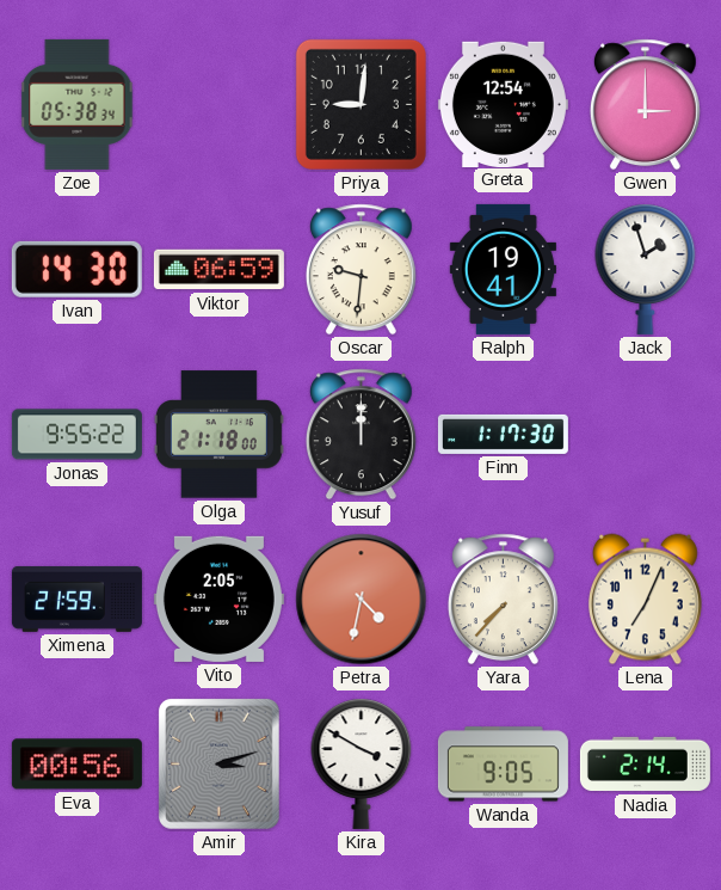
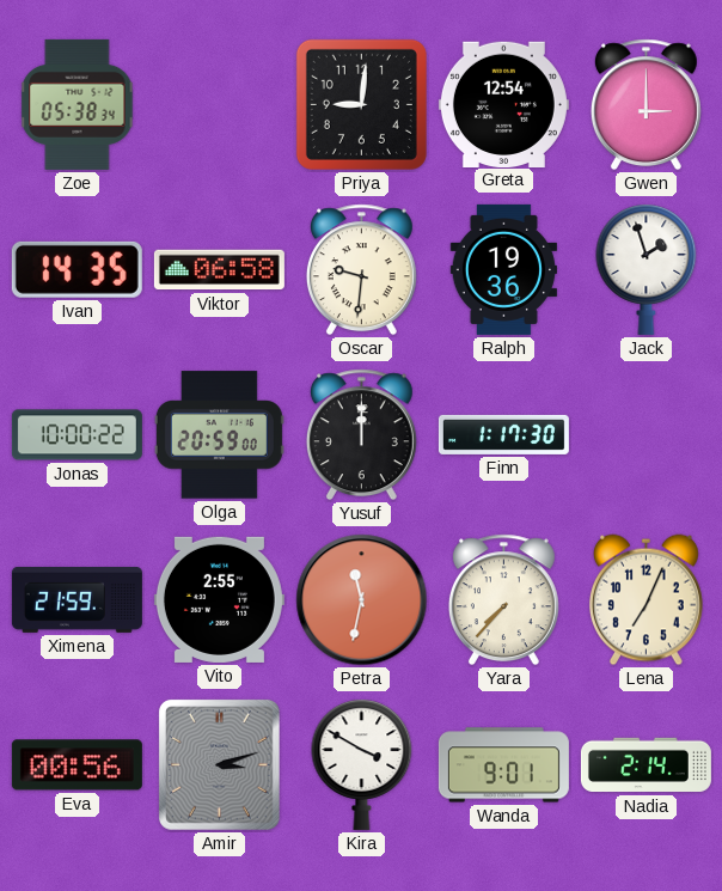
Ivan: 14:30 -> 14:35
Viktor: 06:59 -> 06:58
Ralph: 19:41 -> 19:36
Jonas: 9:55 -> 10:00
Olga: 21:18 -> 20:59
Vito: 2:05 -> 2:55
Petra: 4:32 -> 11:32
Wanda: 9:05 -> 9:01
